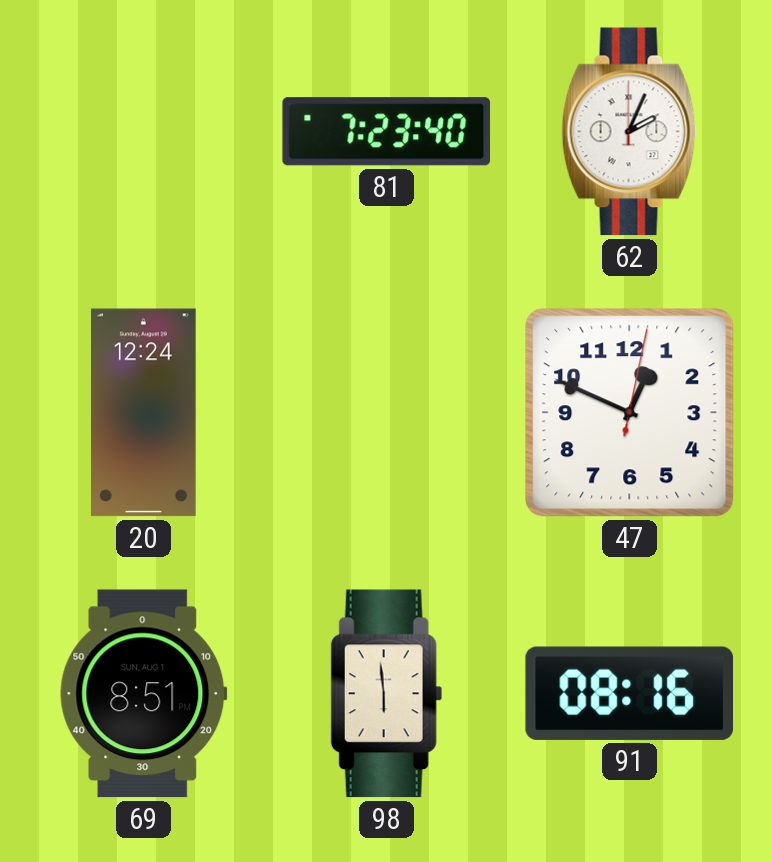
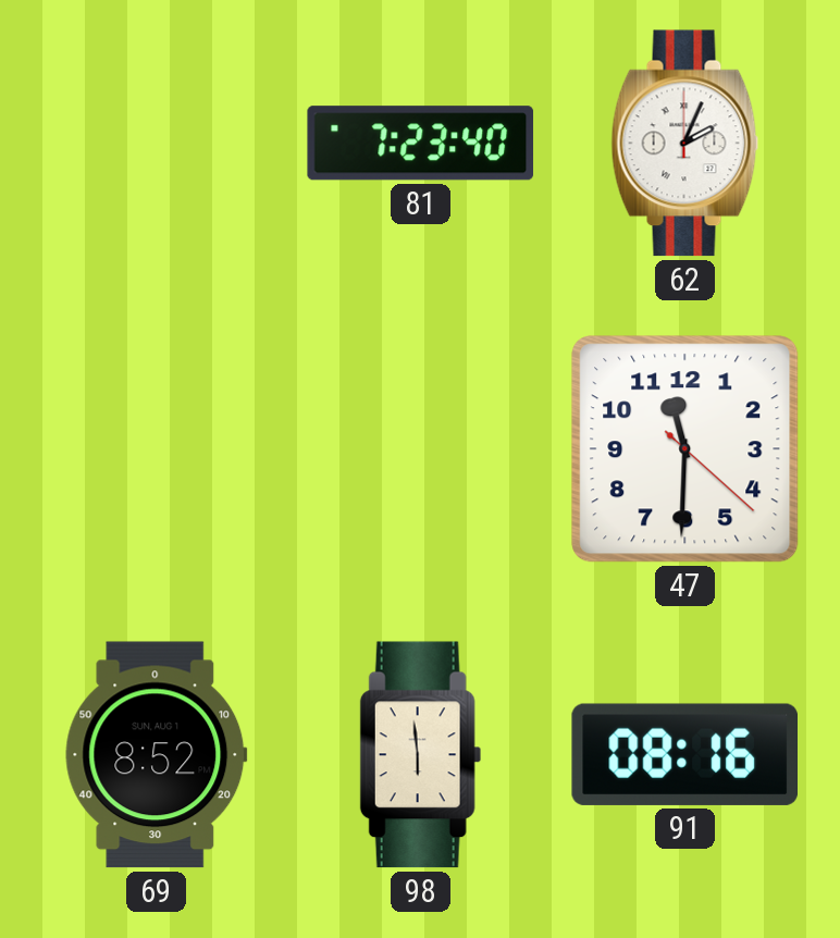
20: 12:24 -> none
47: 12:49 -> 11:30
69: 8:51 -> 8:52
